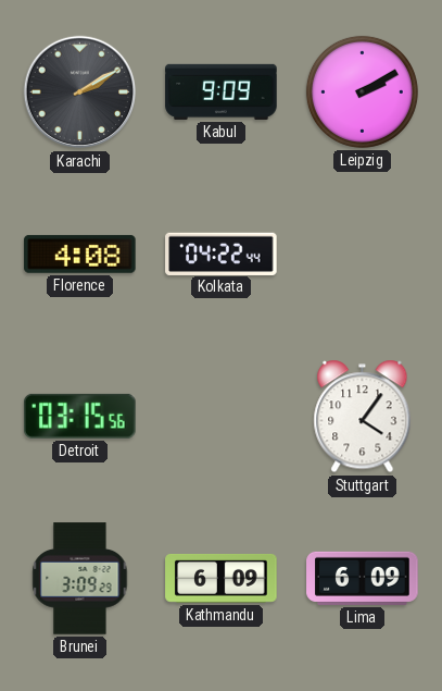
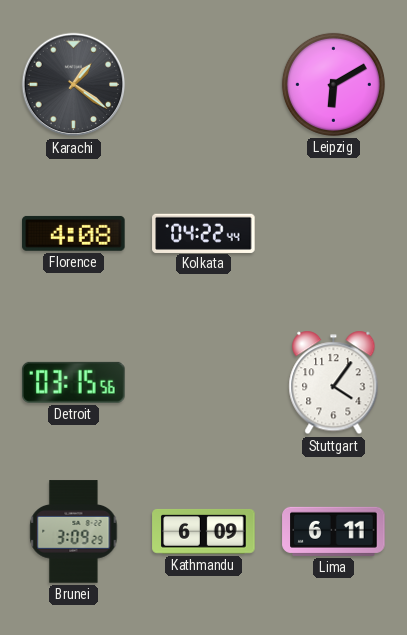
Karachi: 2:10 -> 1:21
Kabul: 9:09 -> none
Leipzig: 2:10 -> 6:10
Lima: 6:09 -> 6:11
